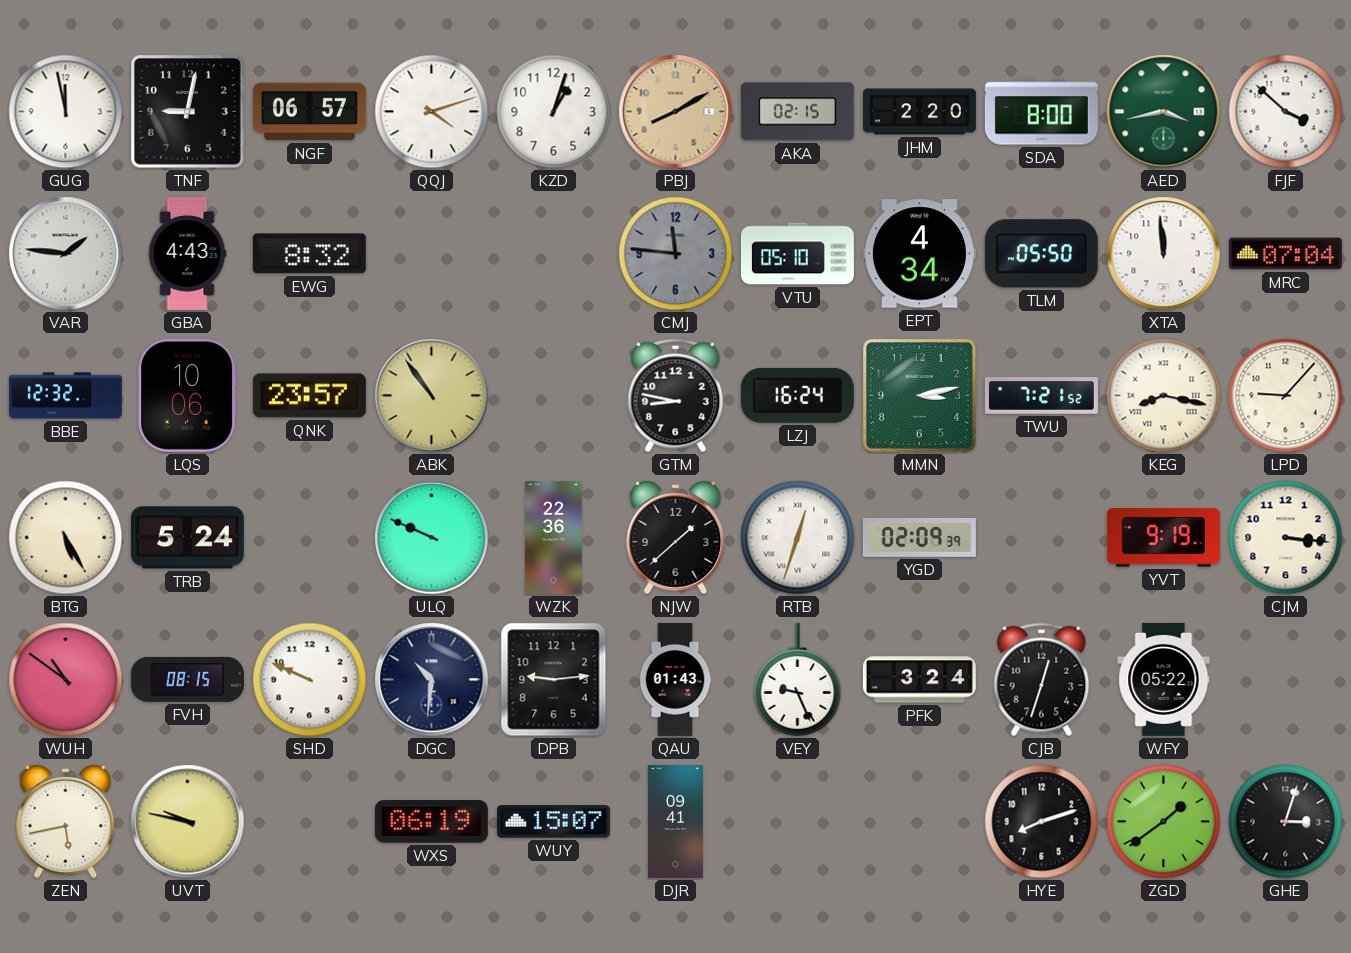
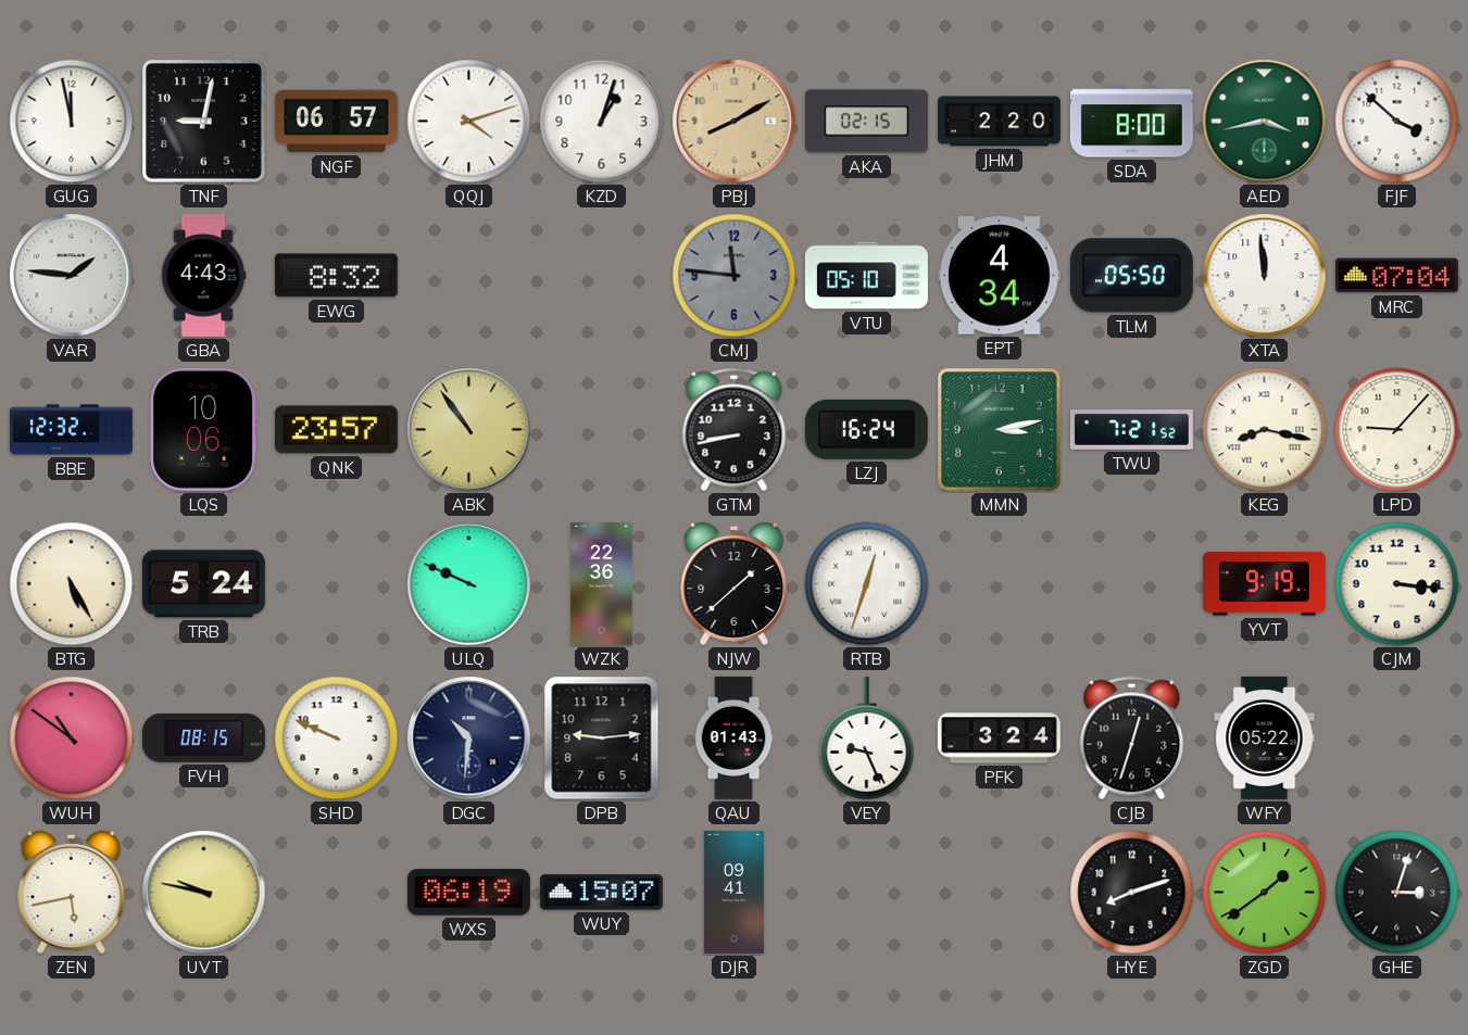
GTM: 8:47 -> 8:43
YGD: 02:09 -> none
